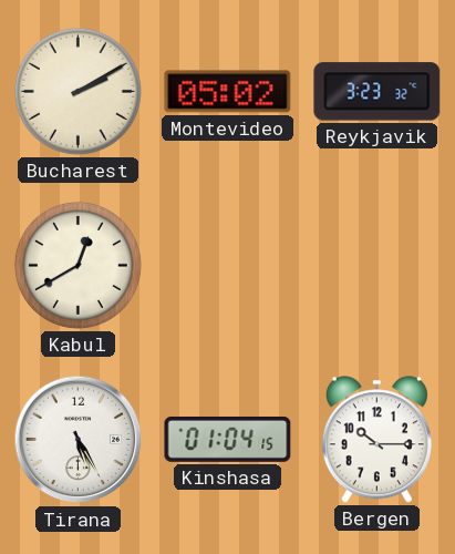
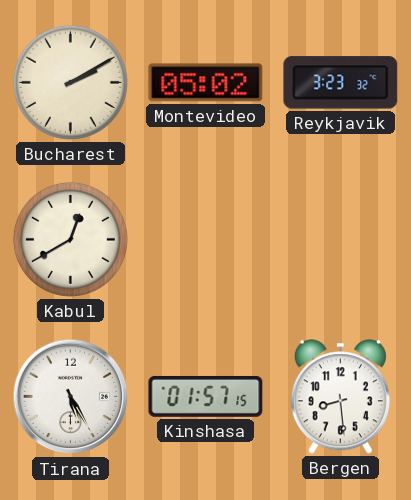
Kinshasa: 01:04 -> 01:57
Bergen: 10:15 -> 8:29
